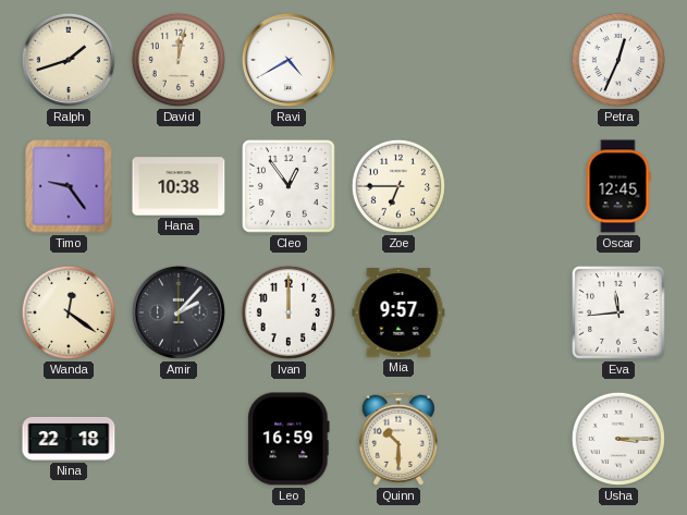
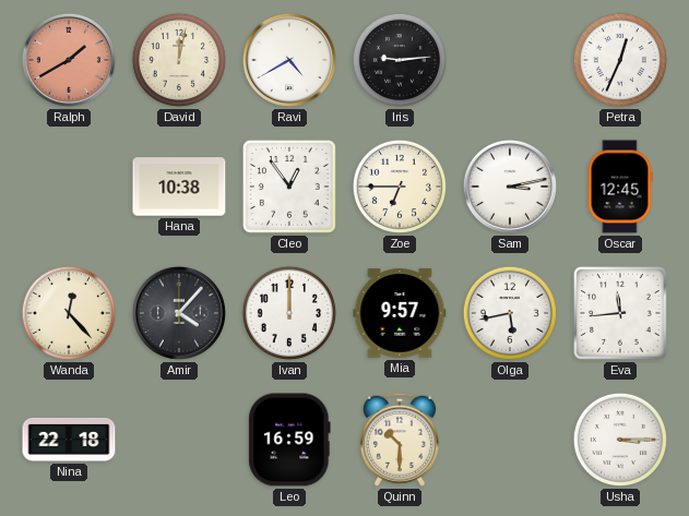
Ralph: 1:42 -> 1:40
Ralph dial: cream -> salmon
Iris: none -> 9:14
Timo: 9:24 -> none
Sam: none -> 3:13
Wanda: 12:21 -> 12:23
Amir: 2:07 -> 4:07
Olga: none -> 5:43
